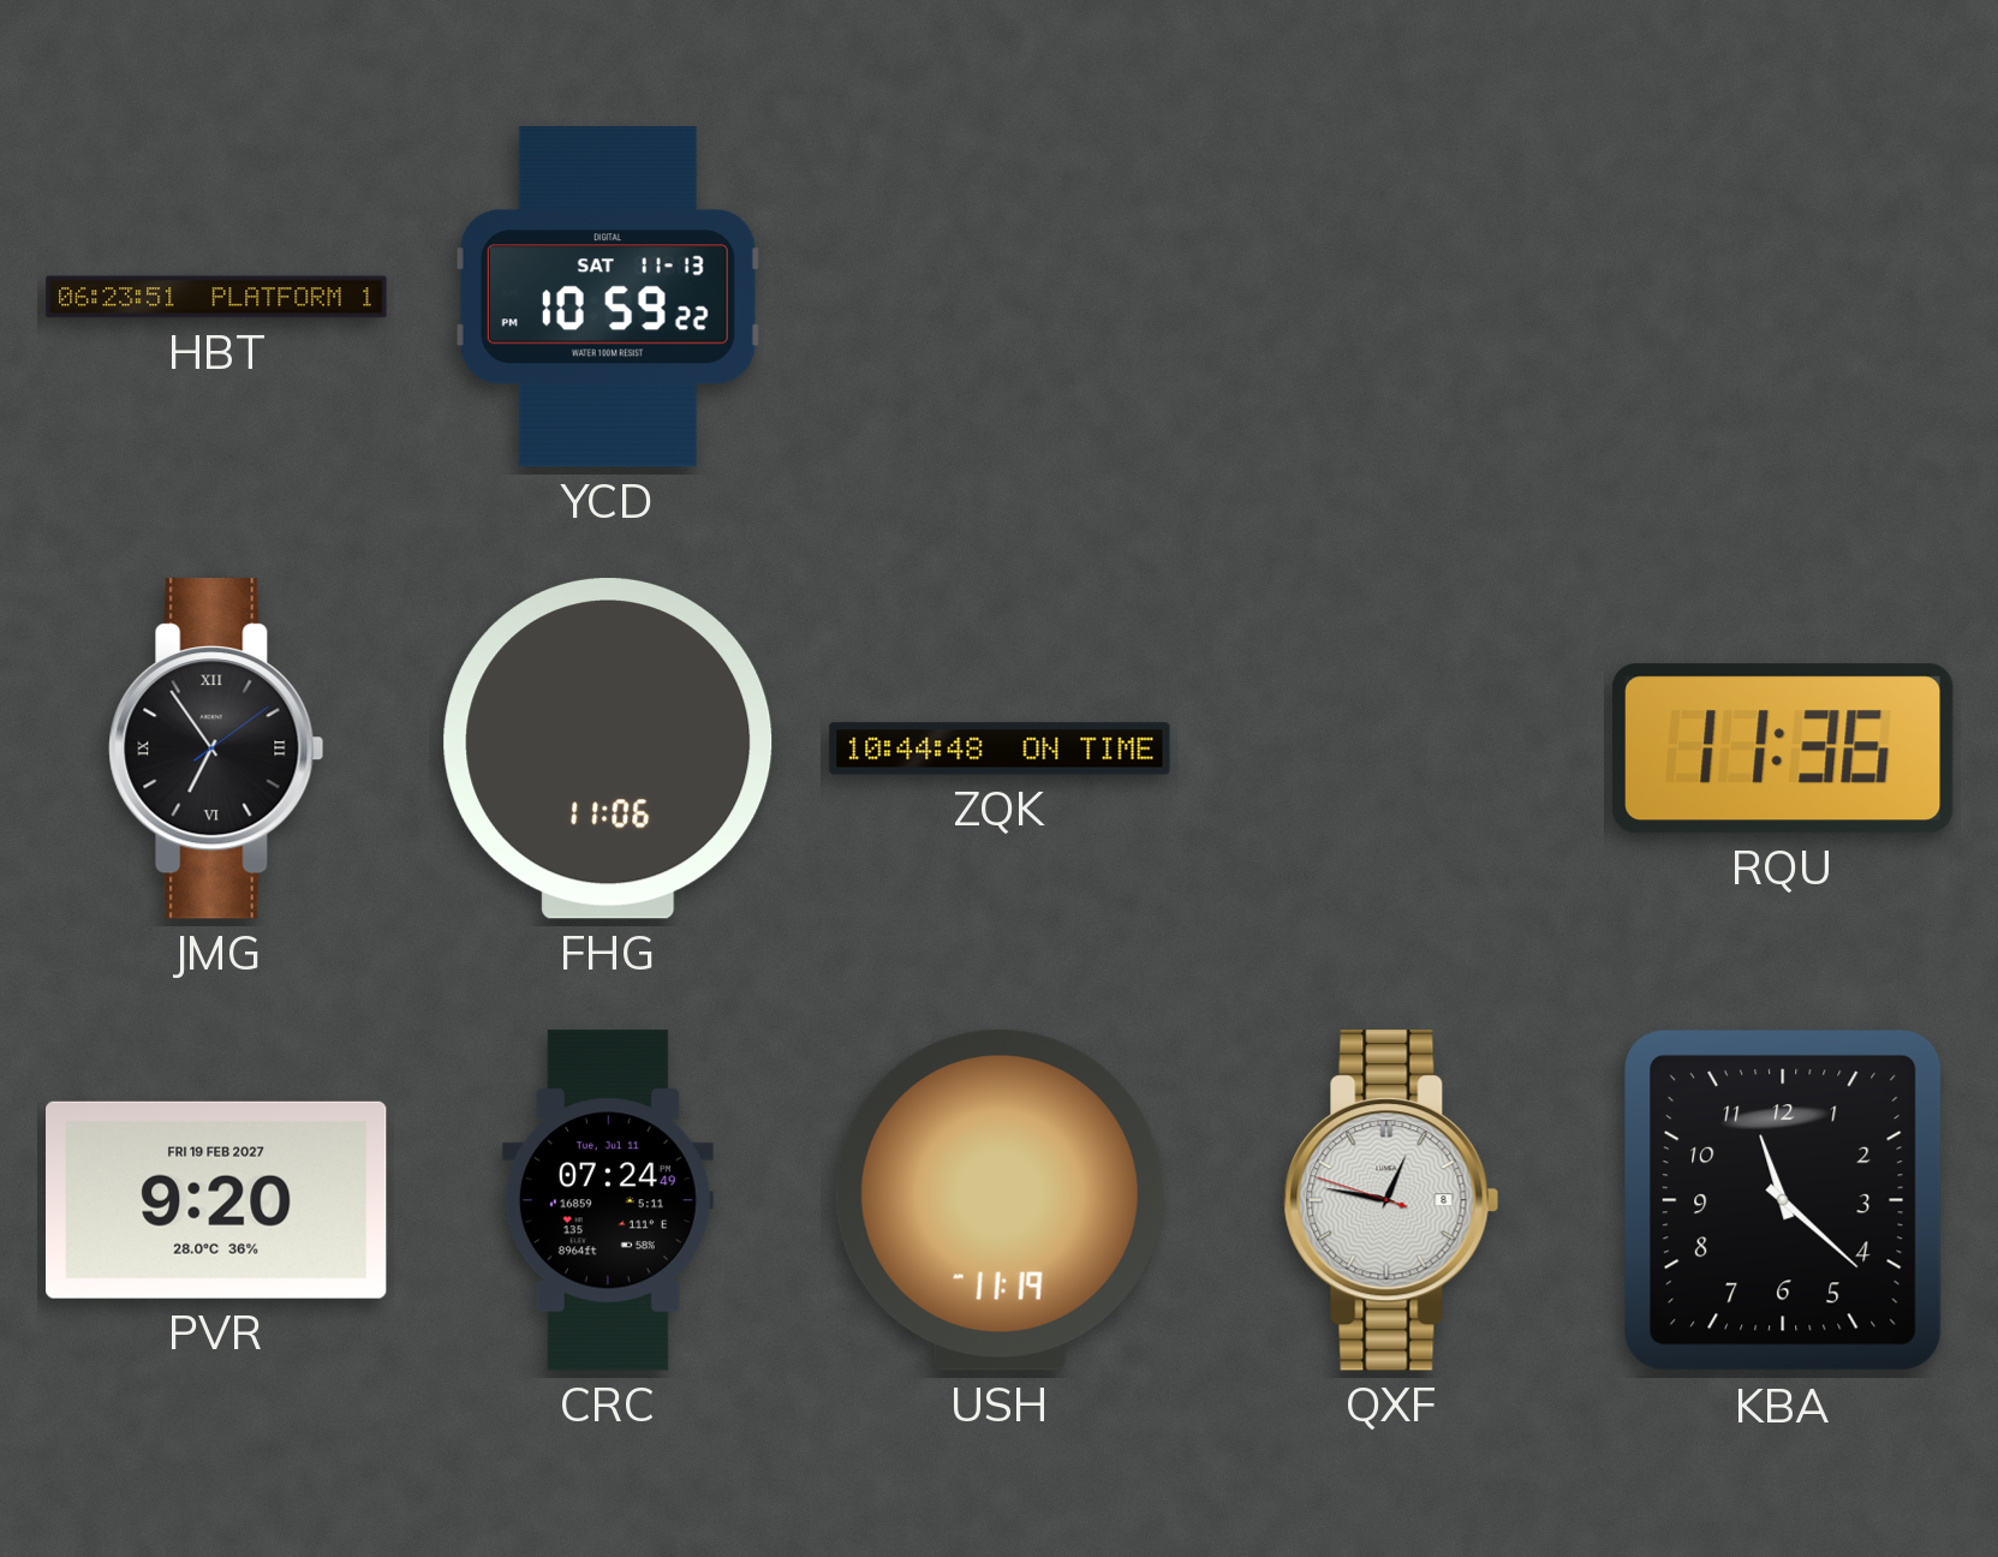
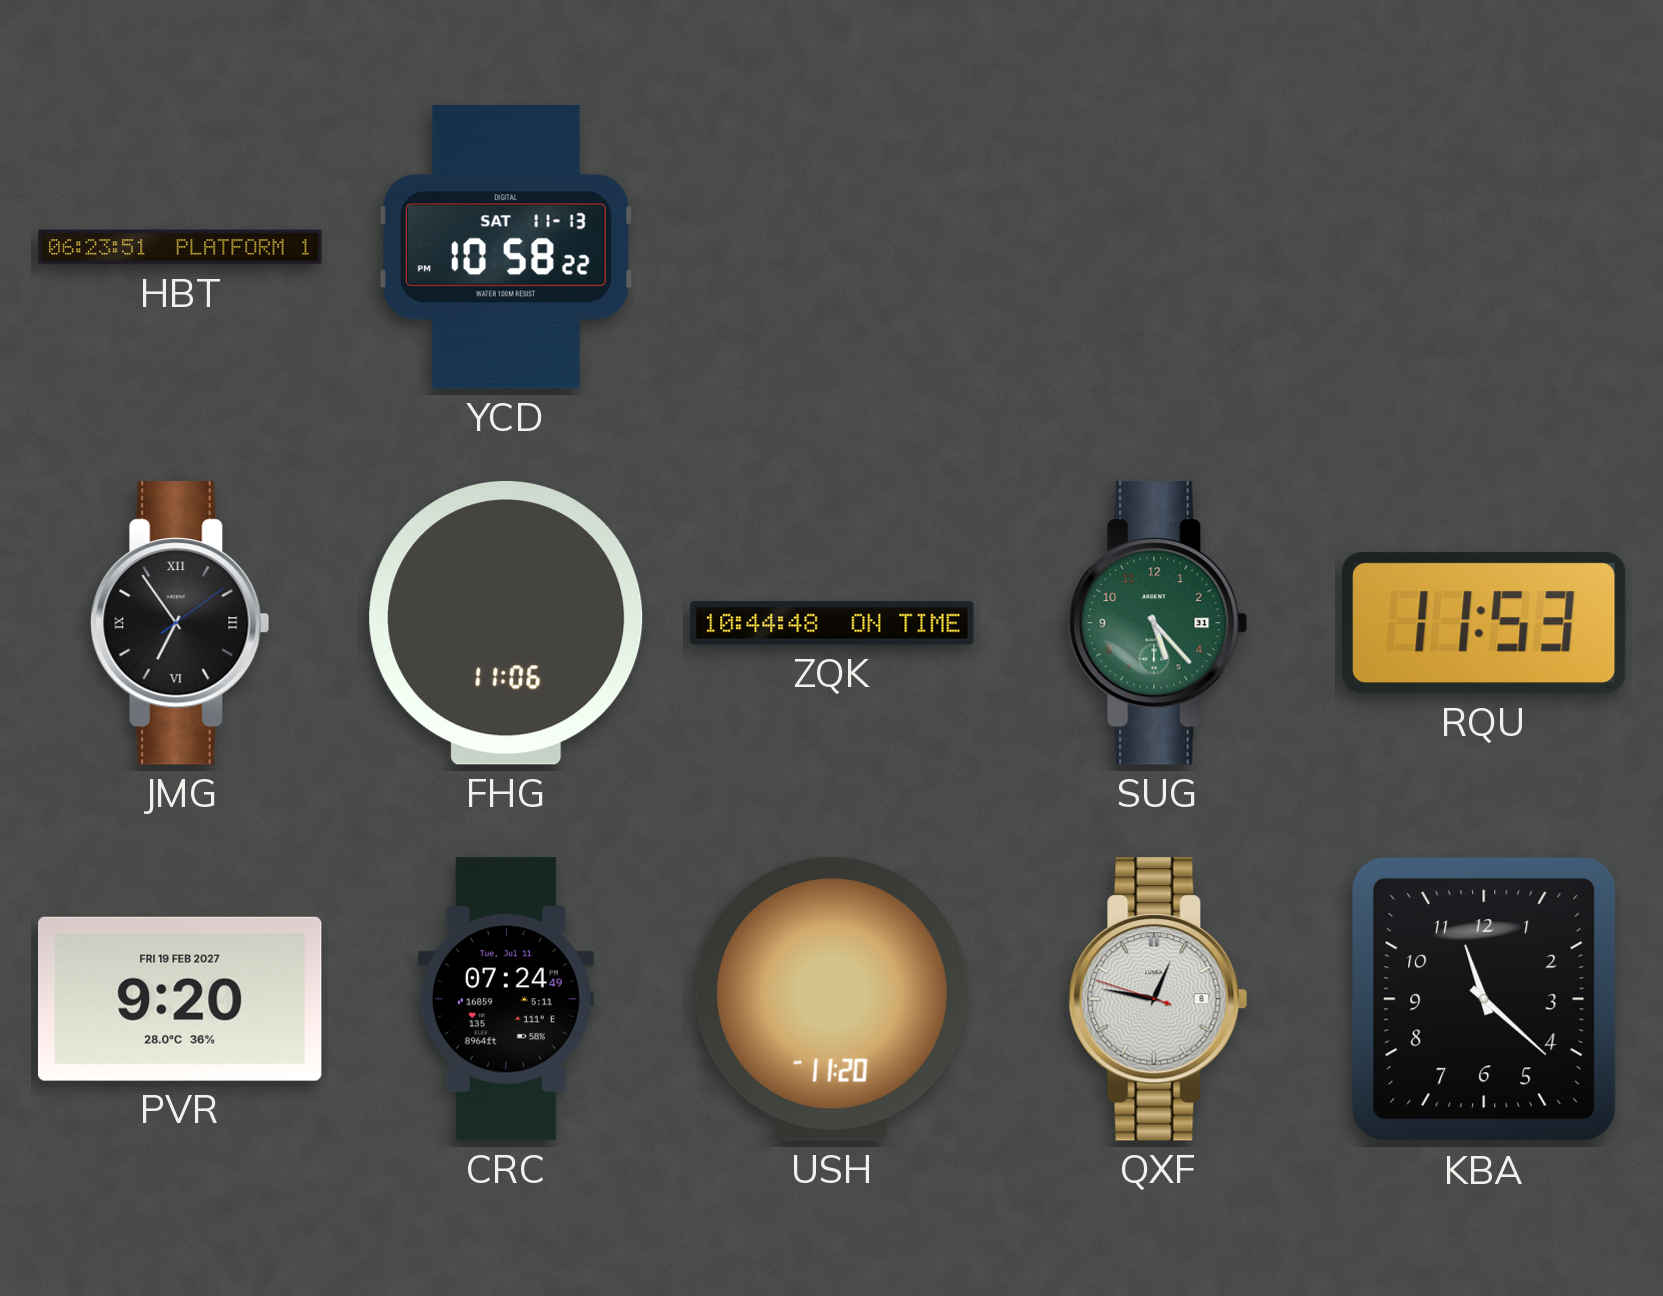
YCD: 10:59 -> 10:58
SUG: none -> 5:23
RQU: 11:36 -> 11:53
USH: 11:19 -> 11:20
